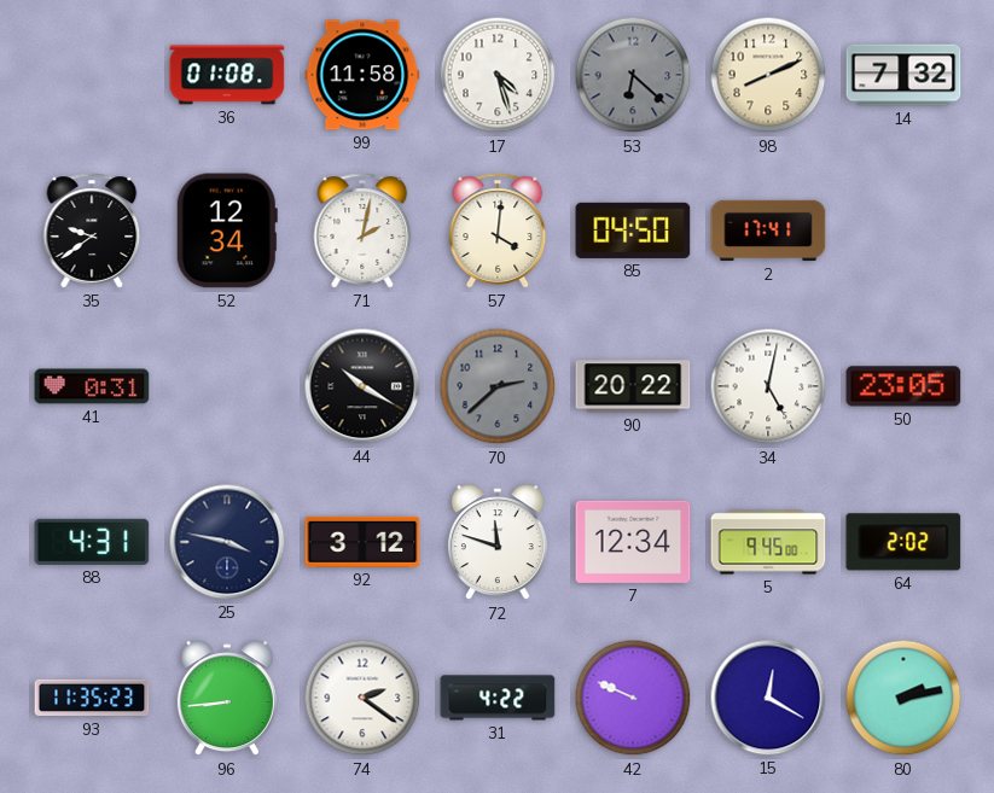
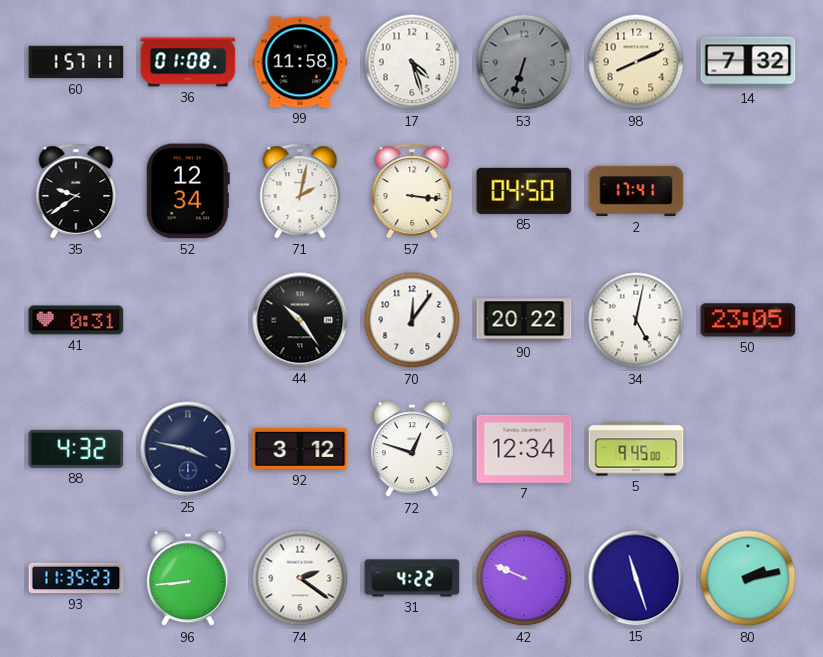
60: none -> 1:57
53: 6:22 -> 6:33
57: 4:01 -> 3:16
44: 10:20 -> 10:24
70: 2:38 -> 12:06
70 dial: grey -> white
88: 4:31 -> 4:32
72: 11:48 -> 12:48
64: 2:02 -> none
15: 12:20 -> 11:27
